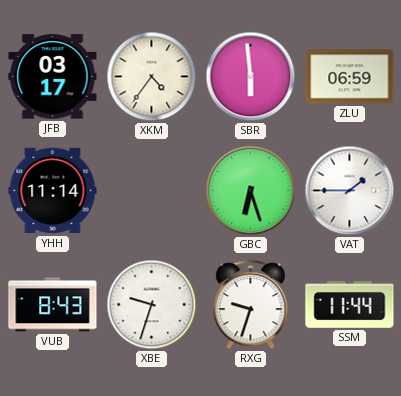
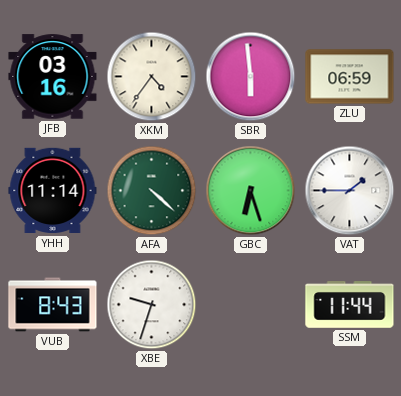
JFB: 03:17 -> 03:16
AFA: none -> 4:22
RXG: 9:33 -> none
